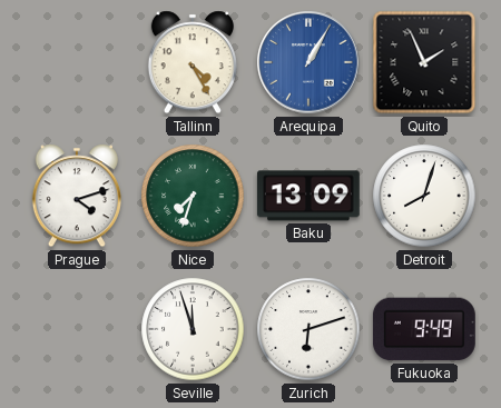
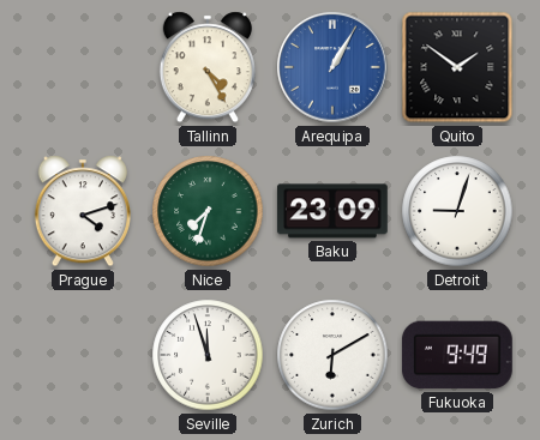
Quito: 1:56 -> 1:51
Baku: 13:09 -> 23:09
Detroit: 8:03 -> 9:03
Zurich: 6:12 -> 6:10
